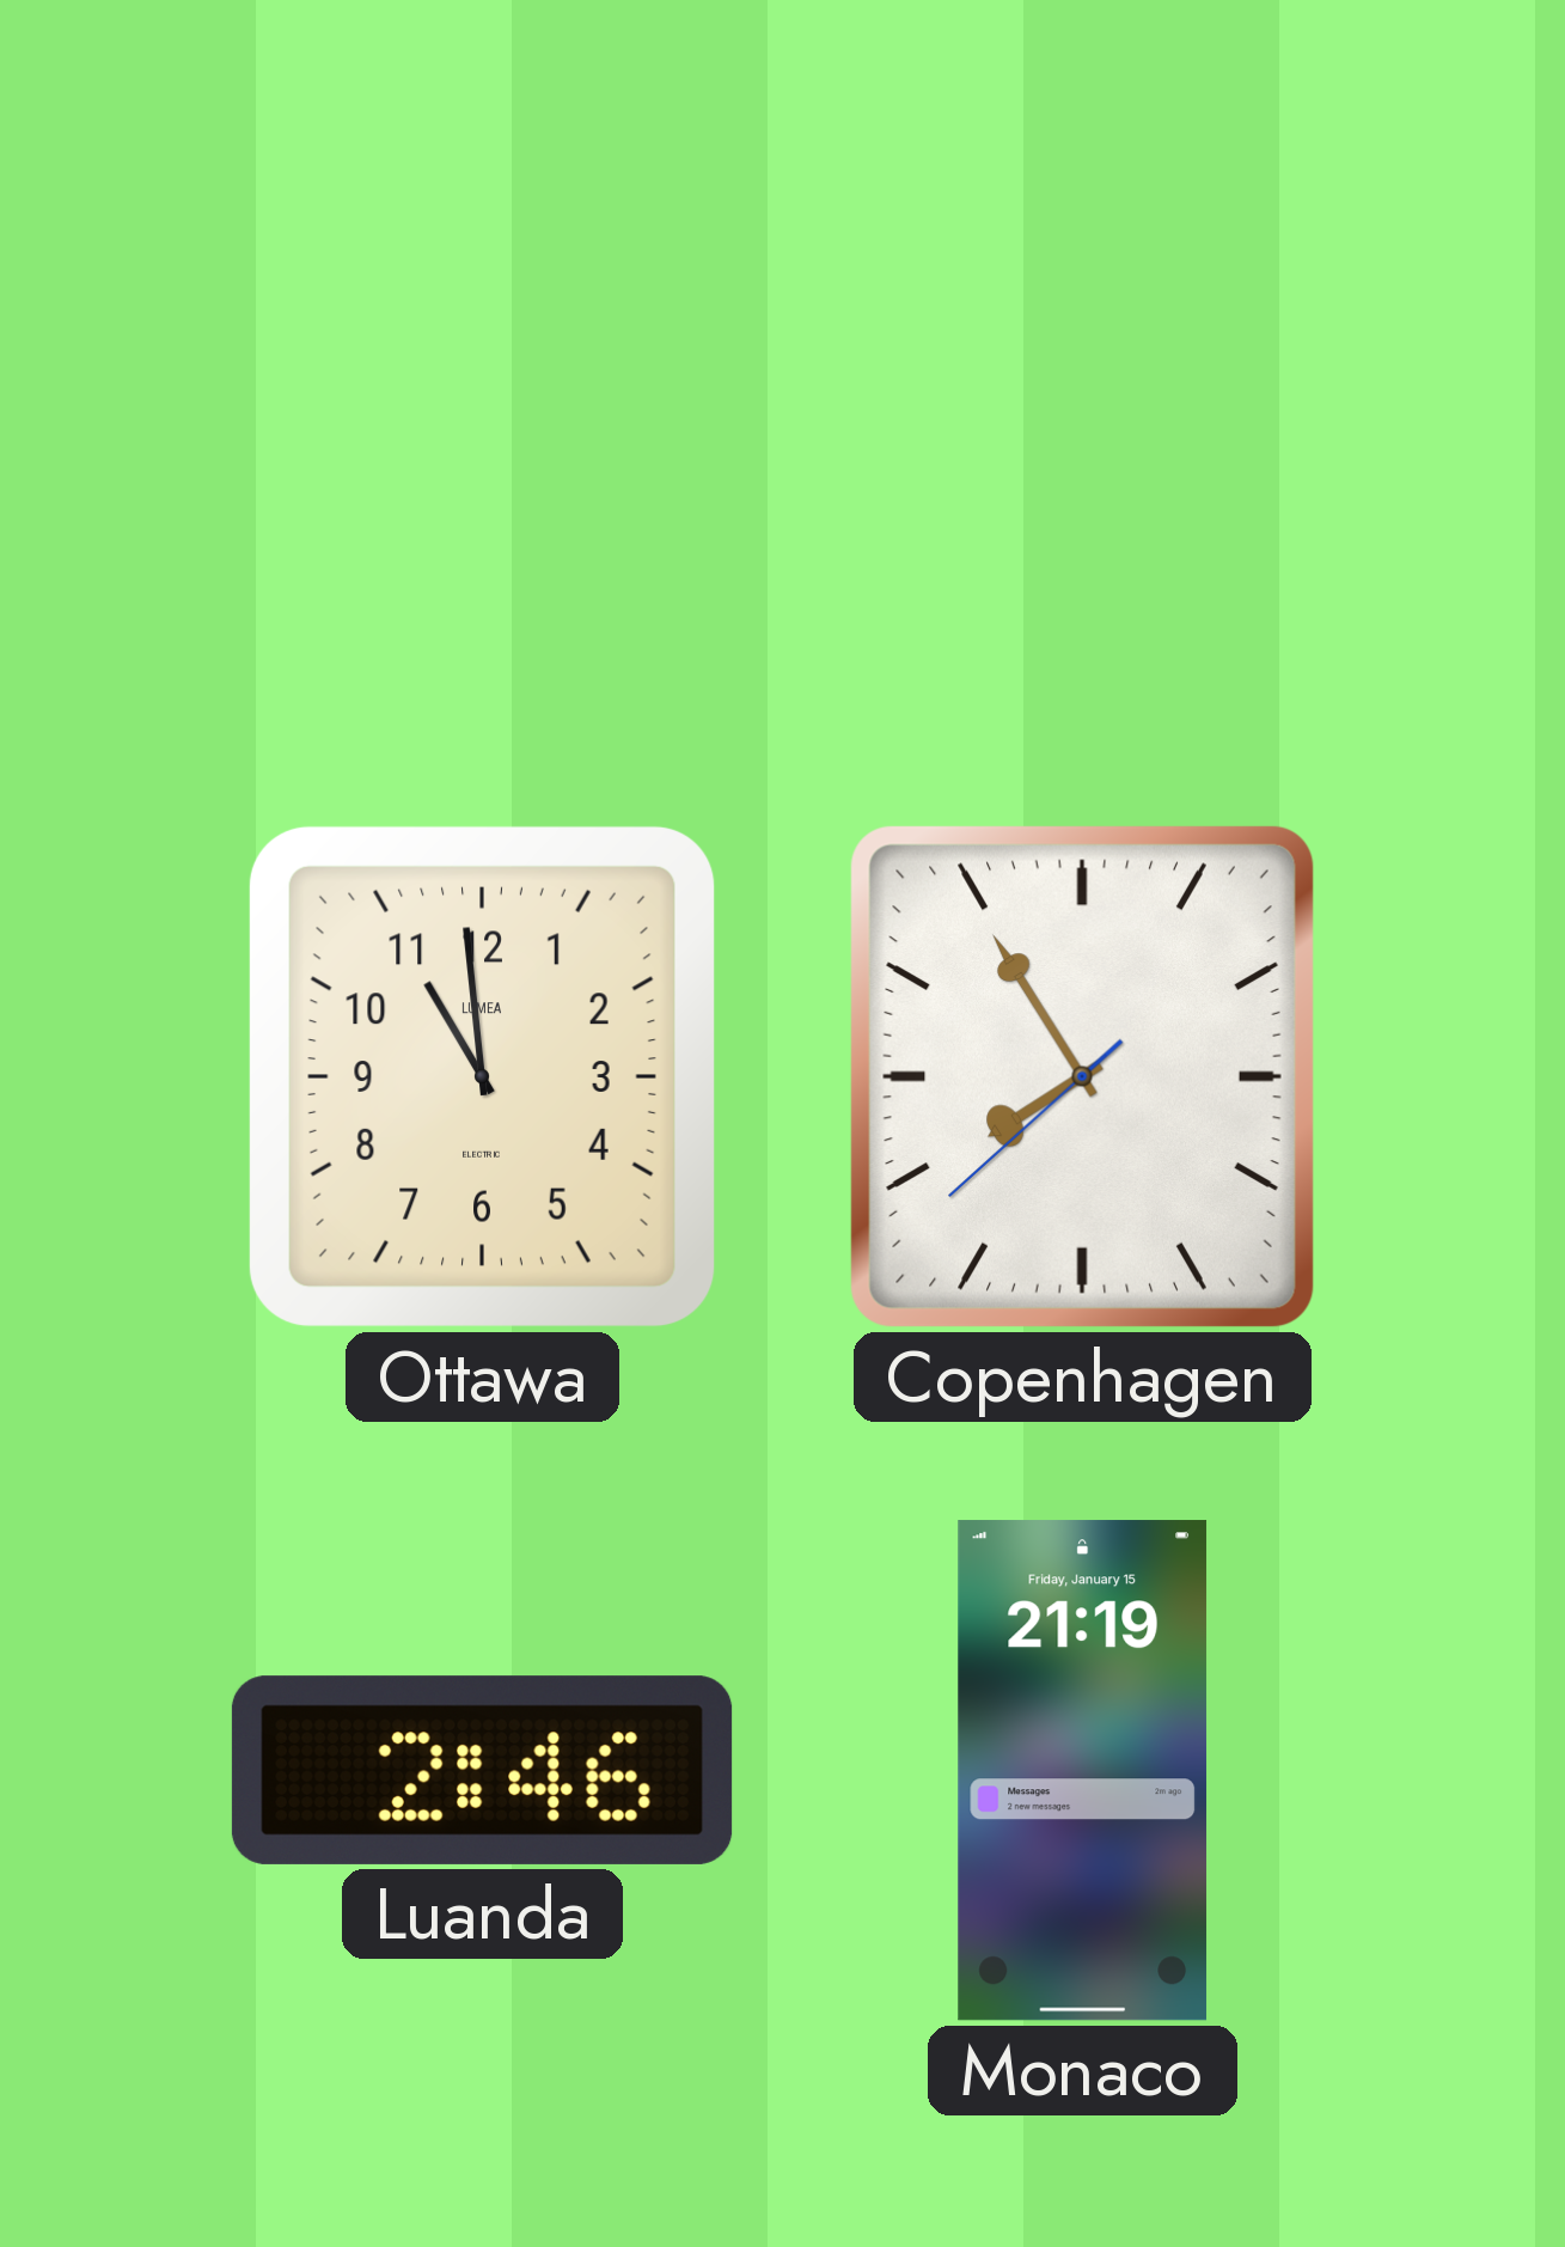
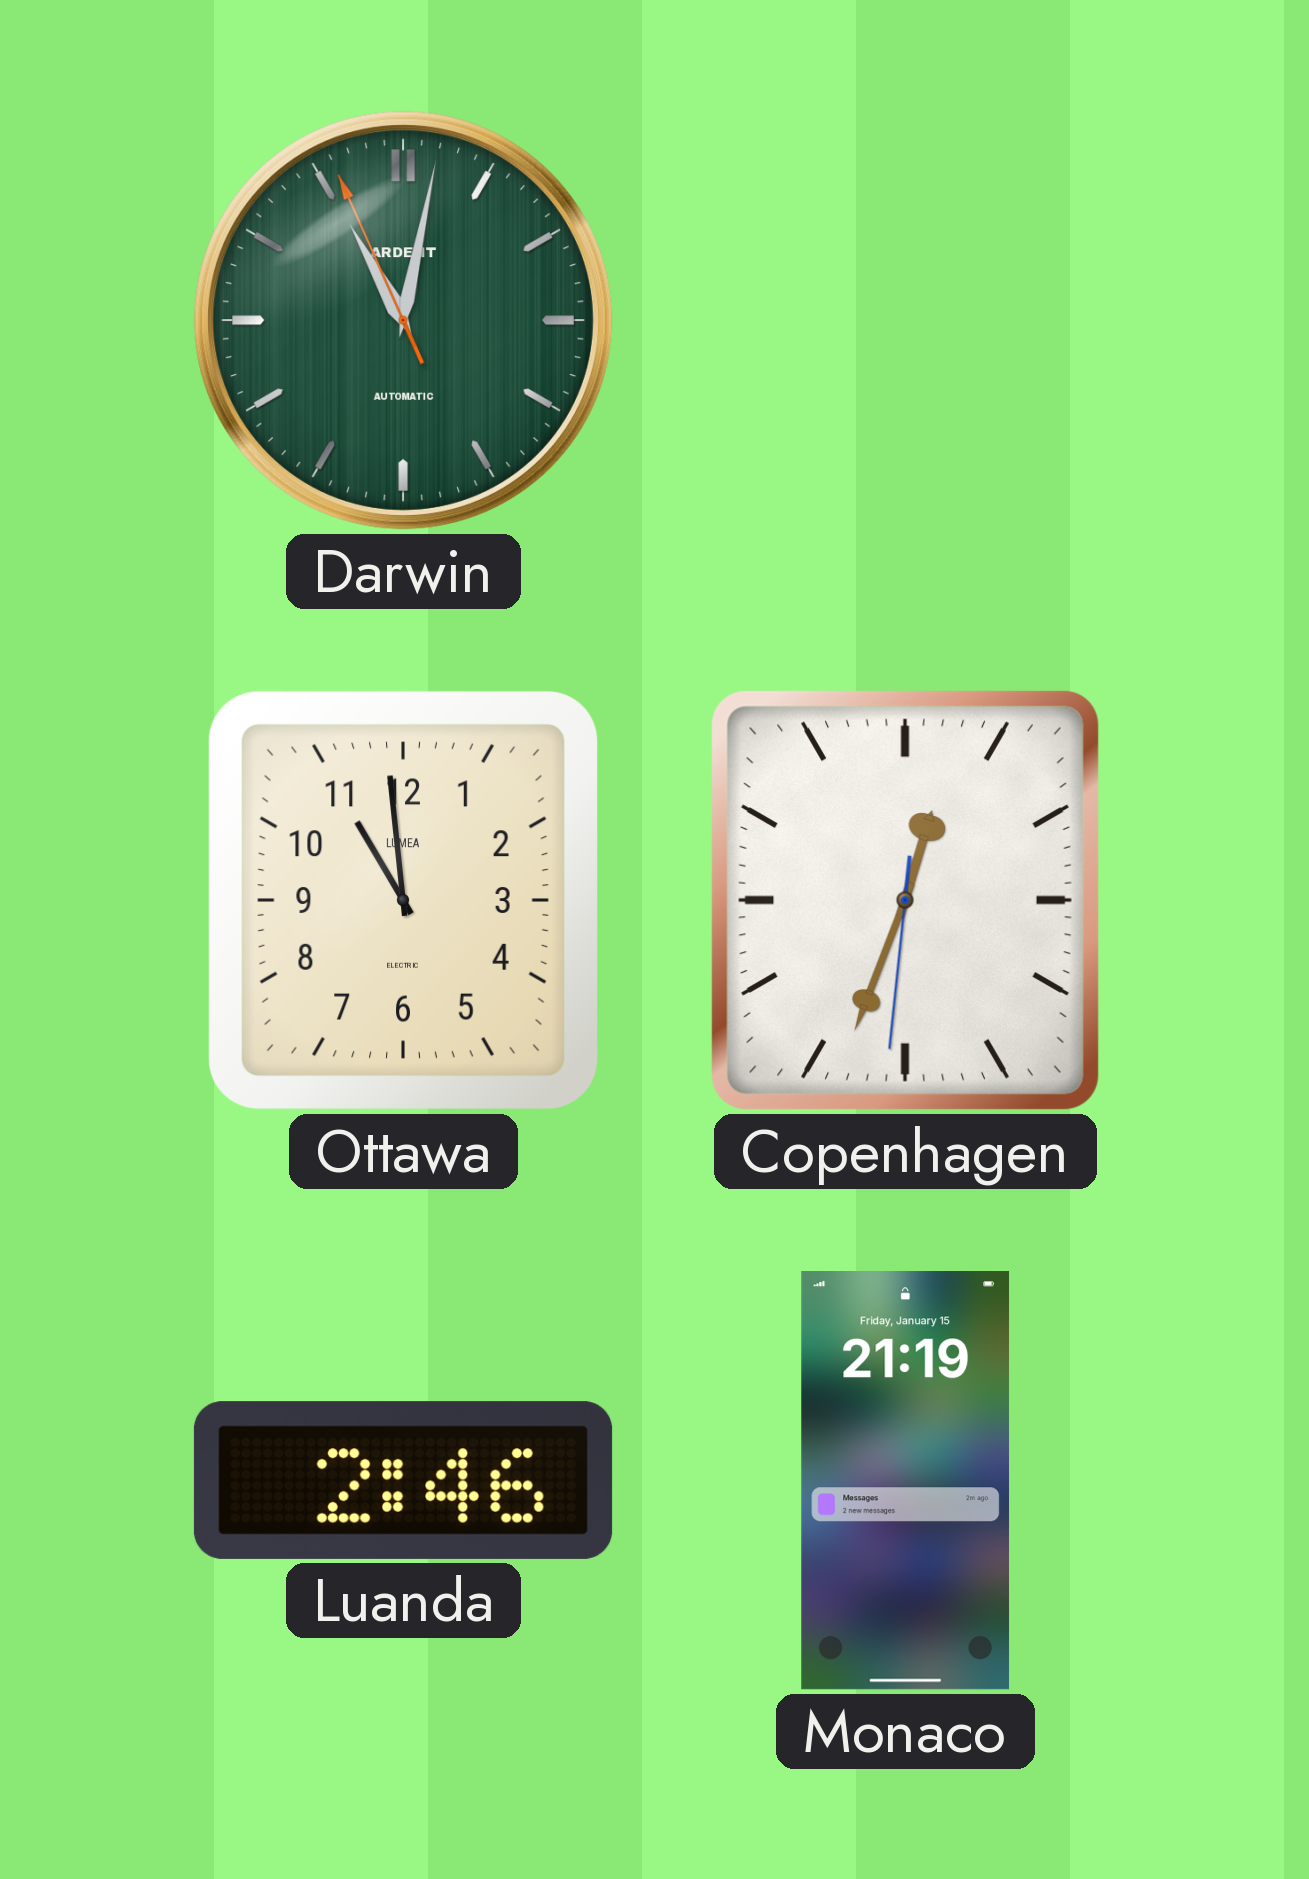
Darwin: none -> 11:01
Copenhagen: 7:54 -> 12:33
